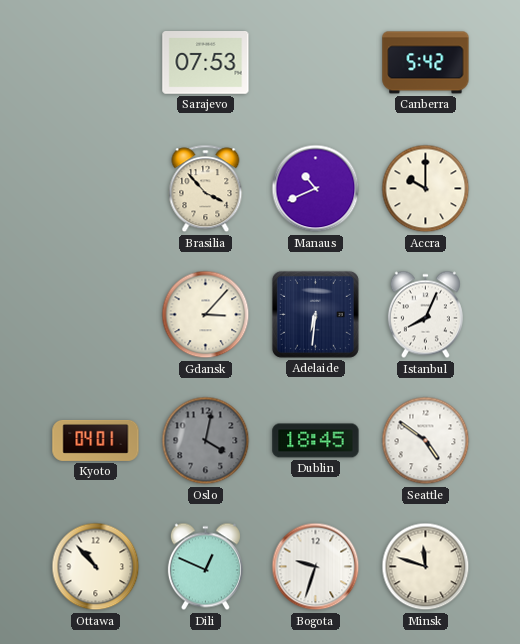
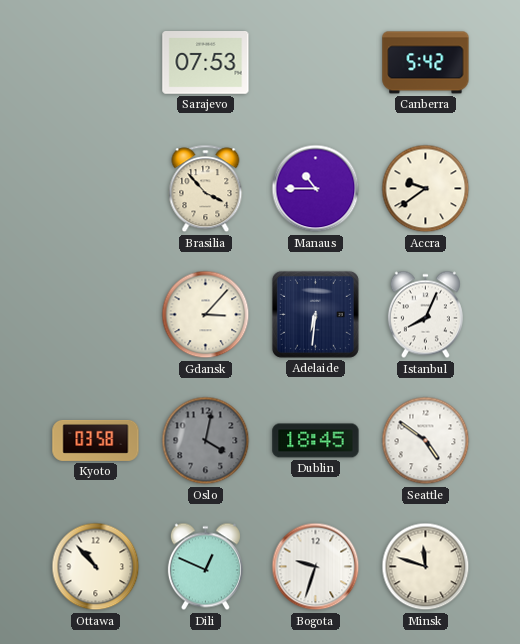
Manaus: 10:41 -> 10:45
Accra: 10:00 -> 9:39
Kyoto: 04:01 -> 03:58
